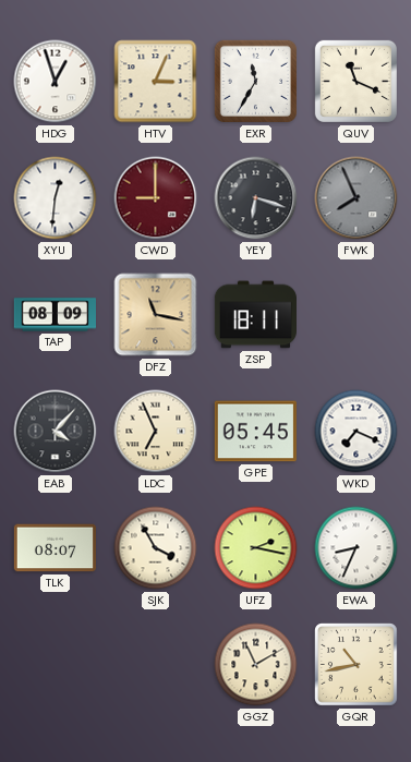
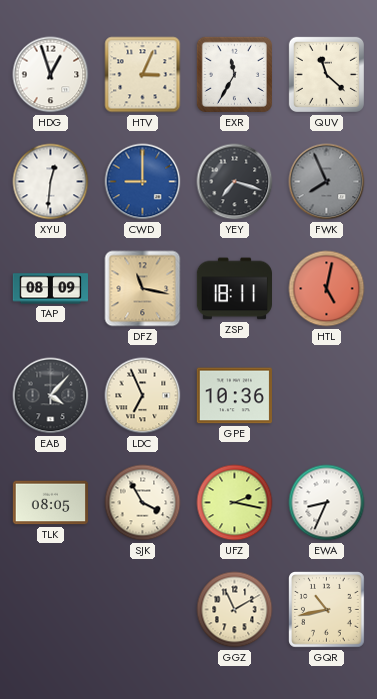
QUV: 11:19 -> 11:22
CWD dial: burgundy -> blue
YEY: 6:18 -> 7:18
HTL: none -> 5:02
GPE: 05:45 -> 10:36
WKD: 7:19 -> none
TLK: 08:07 -> 08:05
